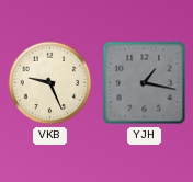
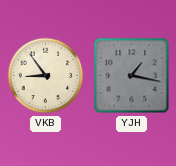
VKB: 9:26 -> 8:54
